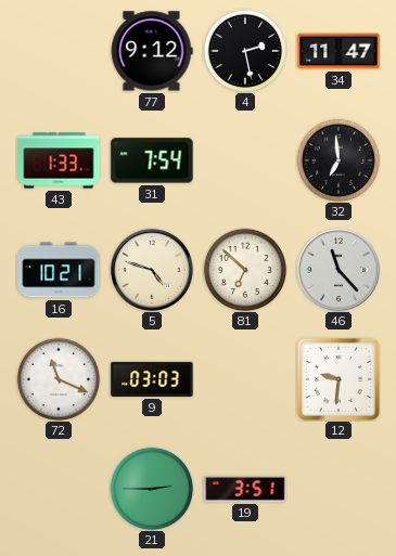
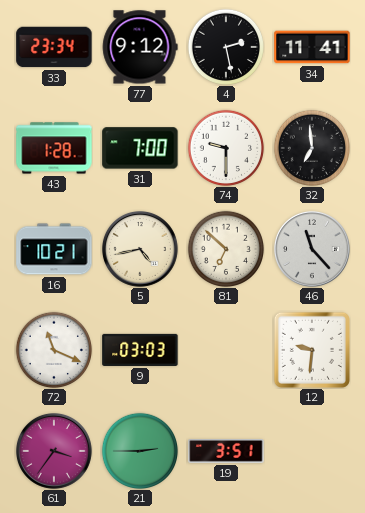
33: none -> 23:34
34: 11:47 -> 11:41
43: 1:33 -> 1:28
31: 7:54 -> 7:00
74: none -> 9:30
5: 4:48 -> 4:43
61: none -> 3:36
